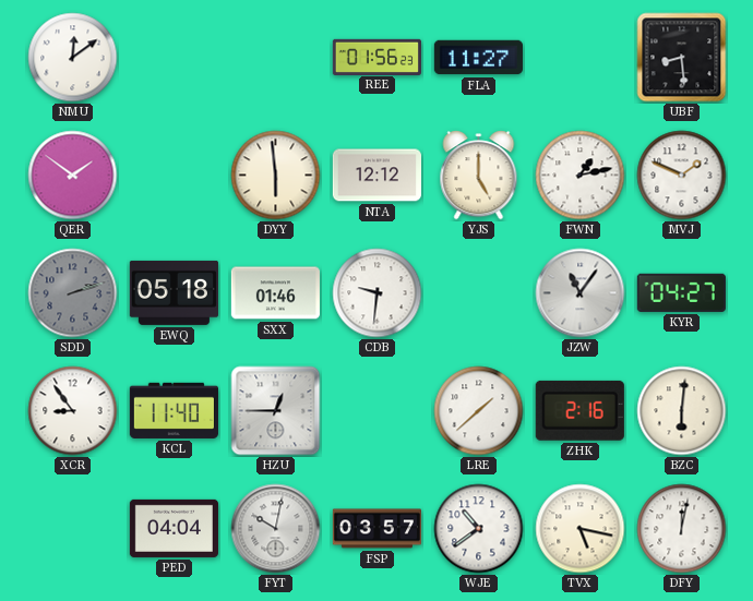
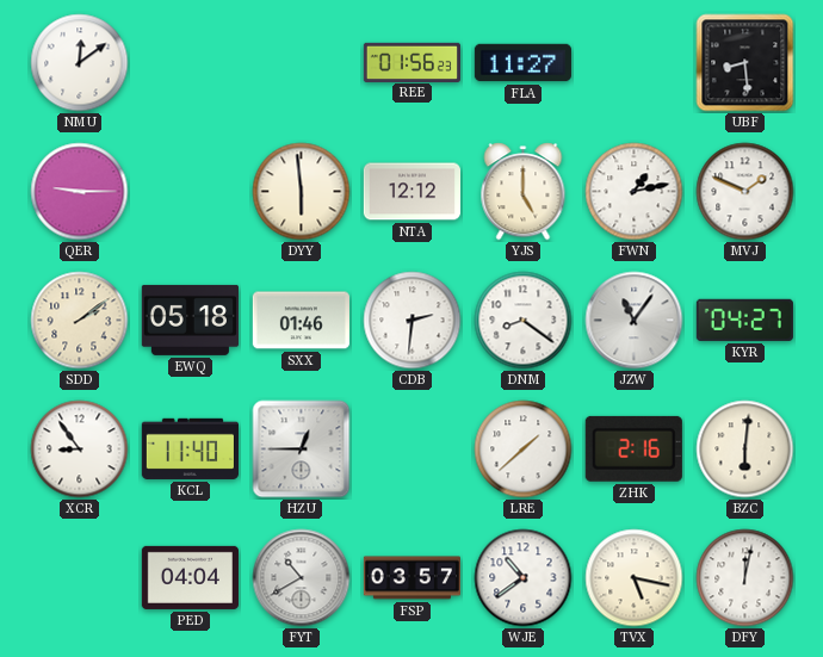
QER: 1:51 -> 9:15
SDD: 2:12 -> 2:09
SDD dial: grey -> cream
CDB: 9:31 -> 2:31
DNM: none -> 8:21
FYT: 10:02 -> 10:40
